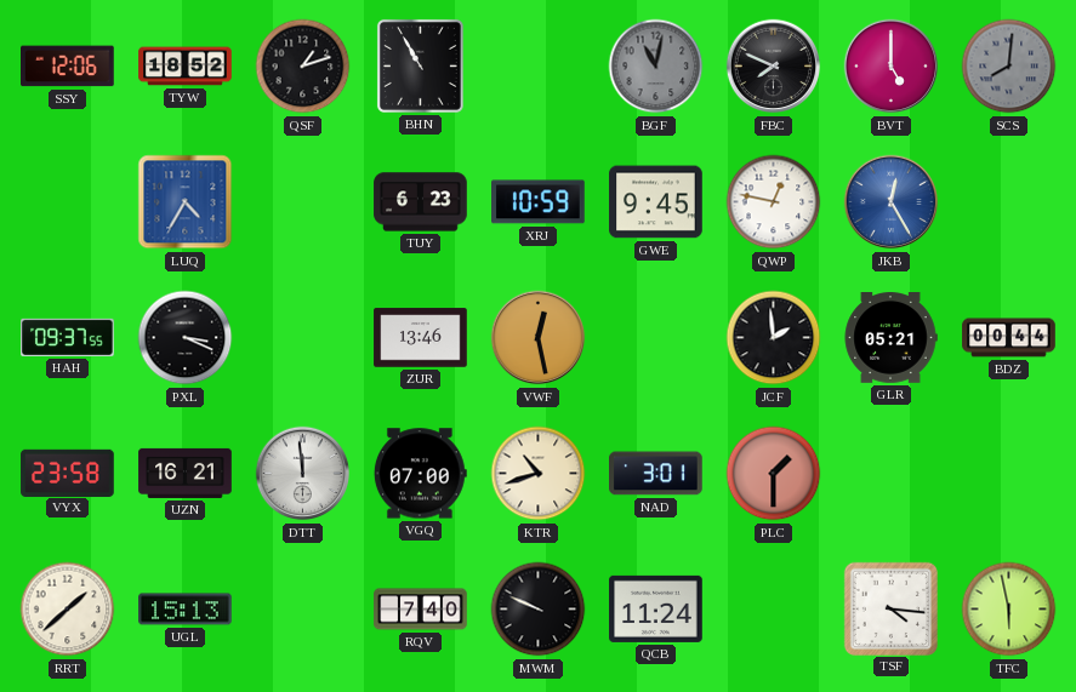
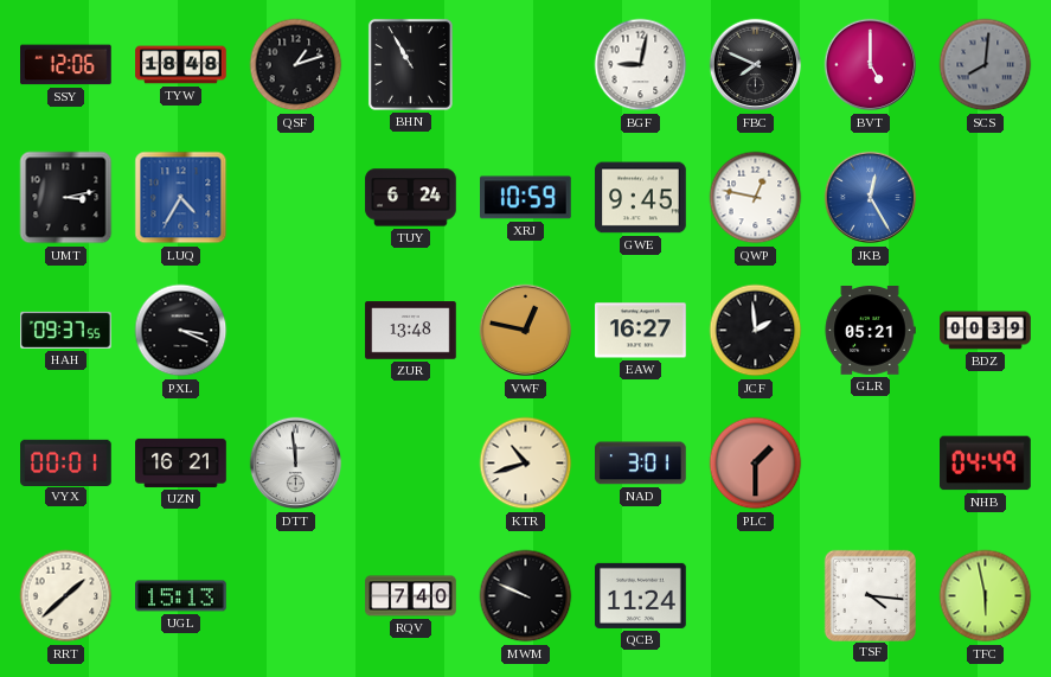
TYW: 18:52 -> 18:48
BGF: 11:02 -> 9:02
BGF dial: grey -> white
UMT: none -> 3:13
TUY: 6:23 -> 6:24
ZUR: 13:46 -> 13:48
VWF: 12:28 -> 12:47
EAW: none -> 16:27
BDZ: 00:44 -> 00:39
VYX: 23:58 -> 00:01
VGQ: 07:00 -> none
NHB: none -> 04:49
